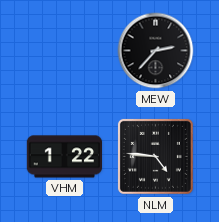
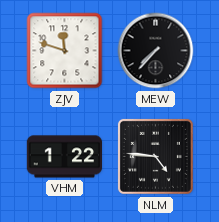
ZJV: none -> 11:48
MEW: 2:37 -> 7:37
